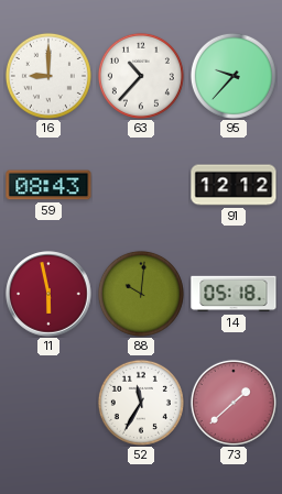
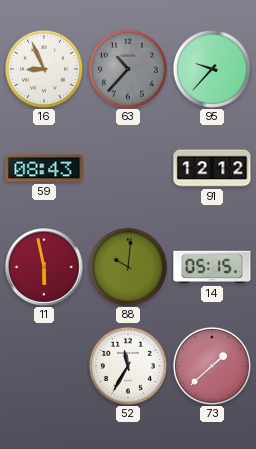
16: 9:00 -> 8:56
63 dial: white -> grey
14: 05:18 -> 05:15
